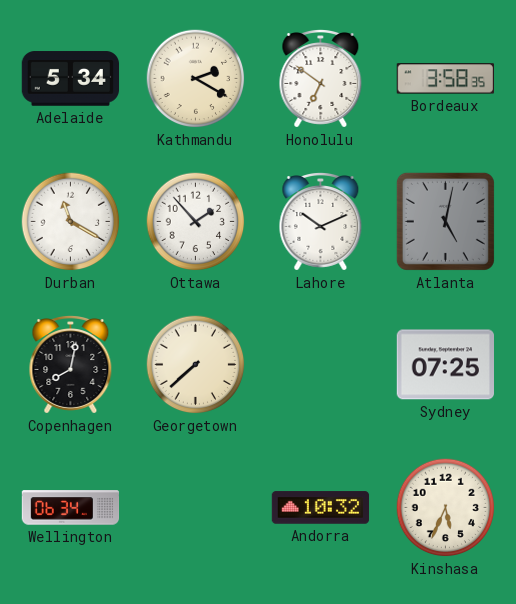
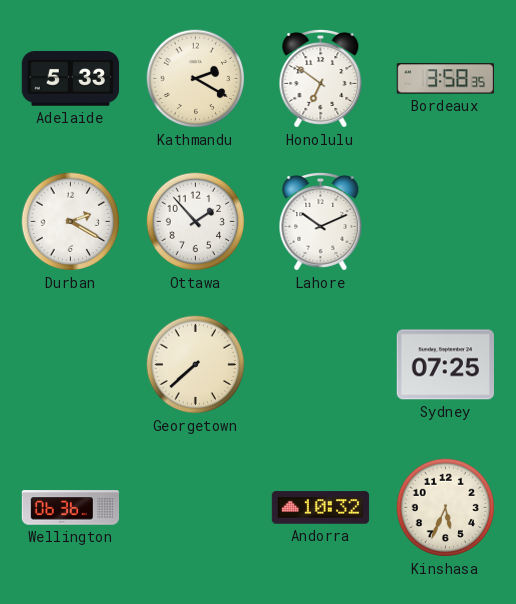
Adelaide: 5:34 -> 5:33
Durban: 11:20 -> 2:20
Atlanta: 5:02 -> none
Copenhagen: 8:02 -> none
Wellington: 06:34 -> 06:36
